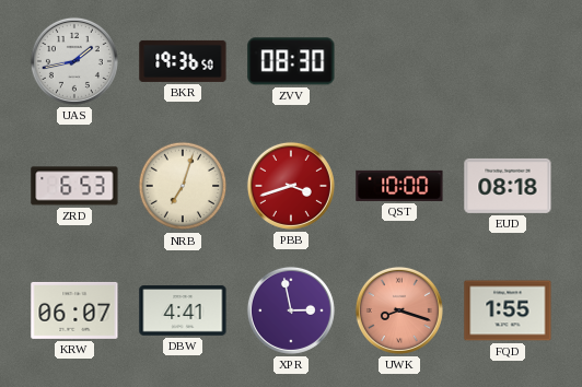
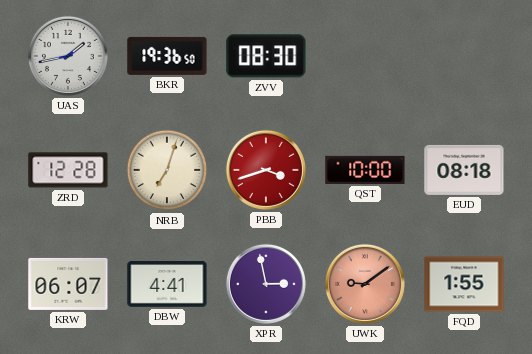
ZRD: 6:53 -> 12:28
UWK: 8:18 -> 9:09
